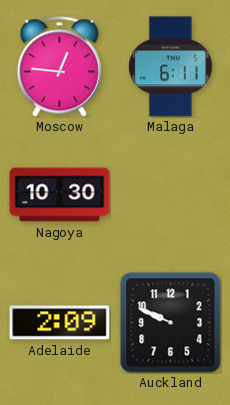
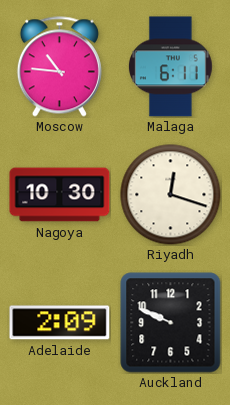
Moscow: 12:46 -> 10:46
Riyadh: none -> 12:18
